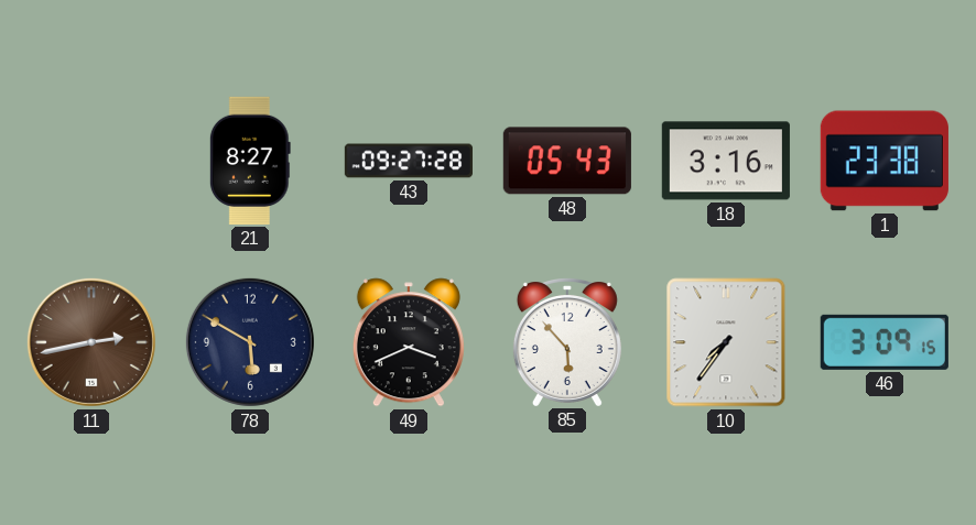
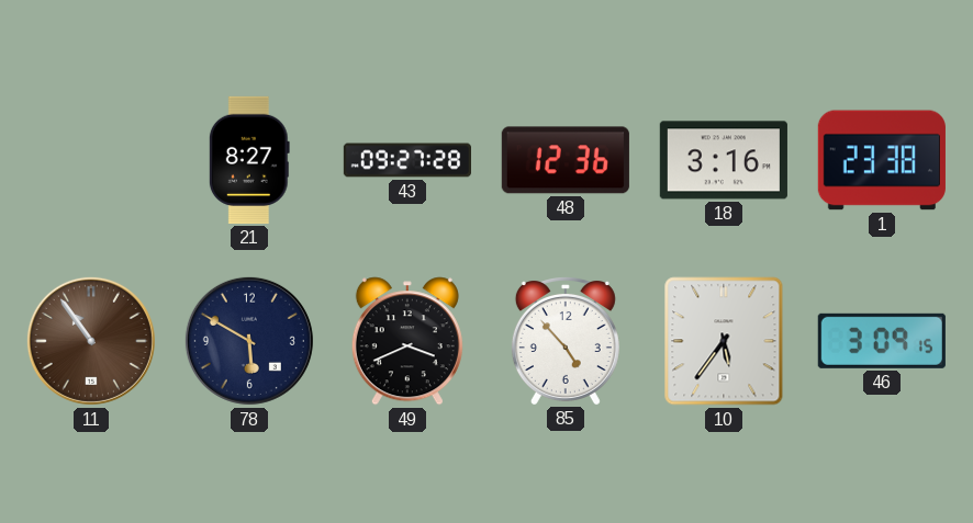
48: 05:43 -> 12:36
11: 2:43 -> 10:54
85: 5:53 -> 4:53
10: 7:36 -> 5:36
